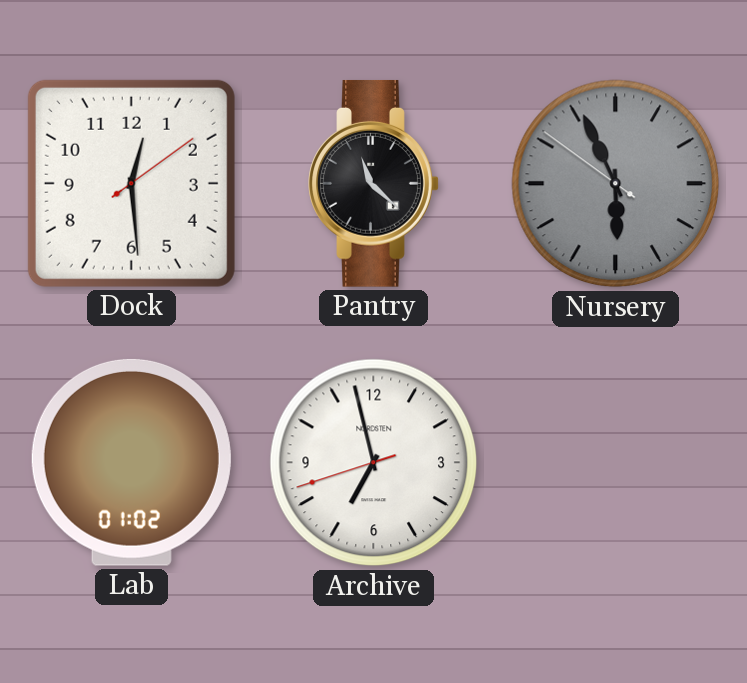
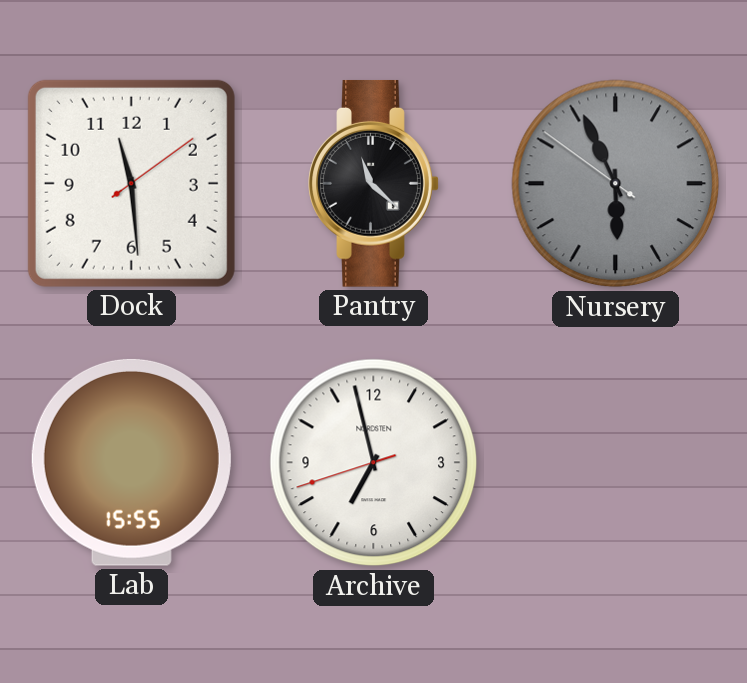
Dock: 12:29 -> 11:29
Lab: 01:02 -> 15:55
